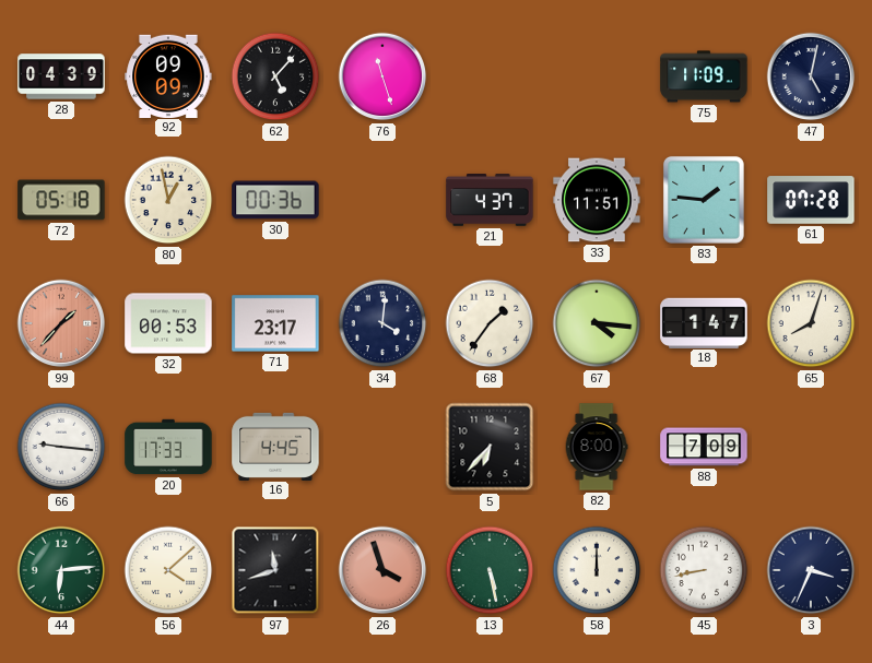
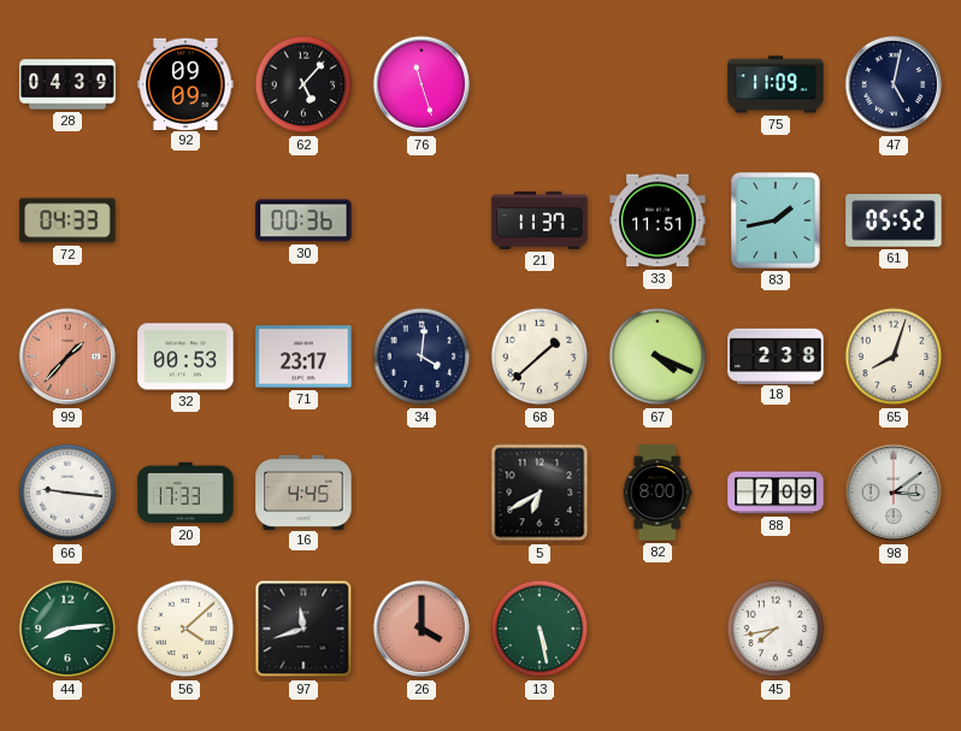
72: 05:18 -> 04:33
80: 12:58 -> none
21: 4:37 -> 11:37
83: 1:46 -> 1:43
61: 07:28 -> 05:52
68: 1:36 -> 1:38
67: 4:16 -> 4:19
18: 1:47 -> 2:38
5: 6:37 -> 6:40
98: none -> 3:09
44: 6:14 -> 8:14
26: 3:57 -> 4:00
58: 12:00 -> none
45: 8:43 -> 7:43
3: 3:34 -> none
